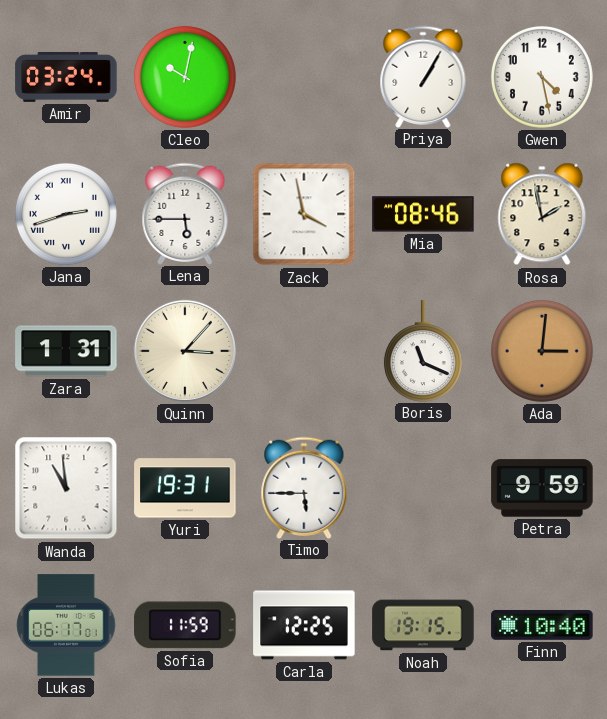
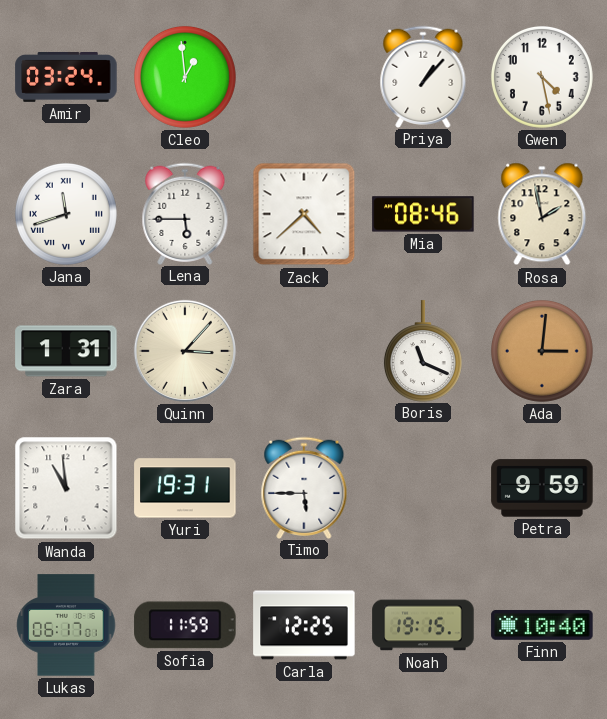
Cleo: 10:02 -> 12:59
Priya: 1:05 -> 1:07
Jana: 2:42 -> 11:42
Zack: 3:58 -> 4:38
